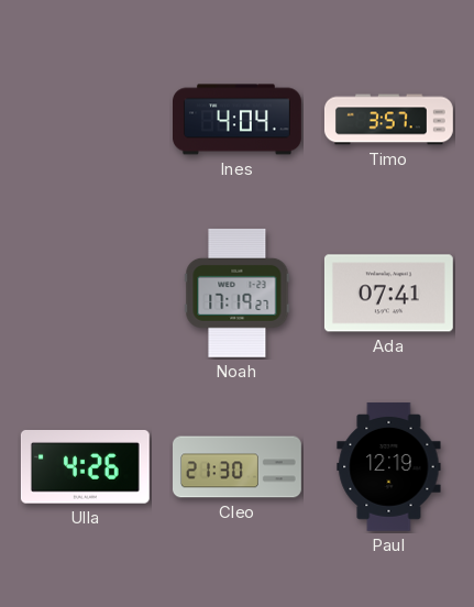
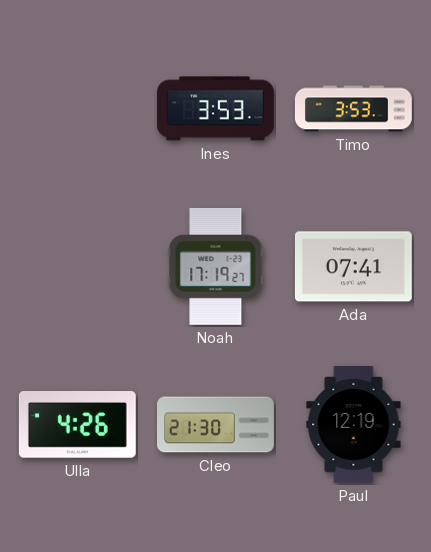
Ines: 4:04 -> 3:53
Timo: 3:57 -> 3:53
